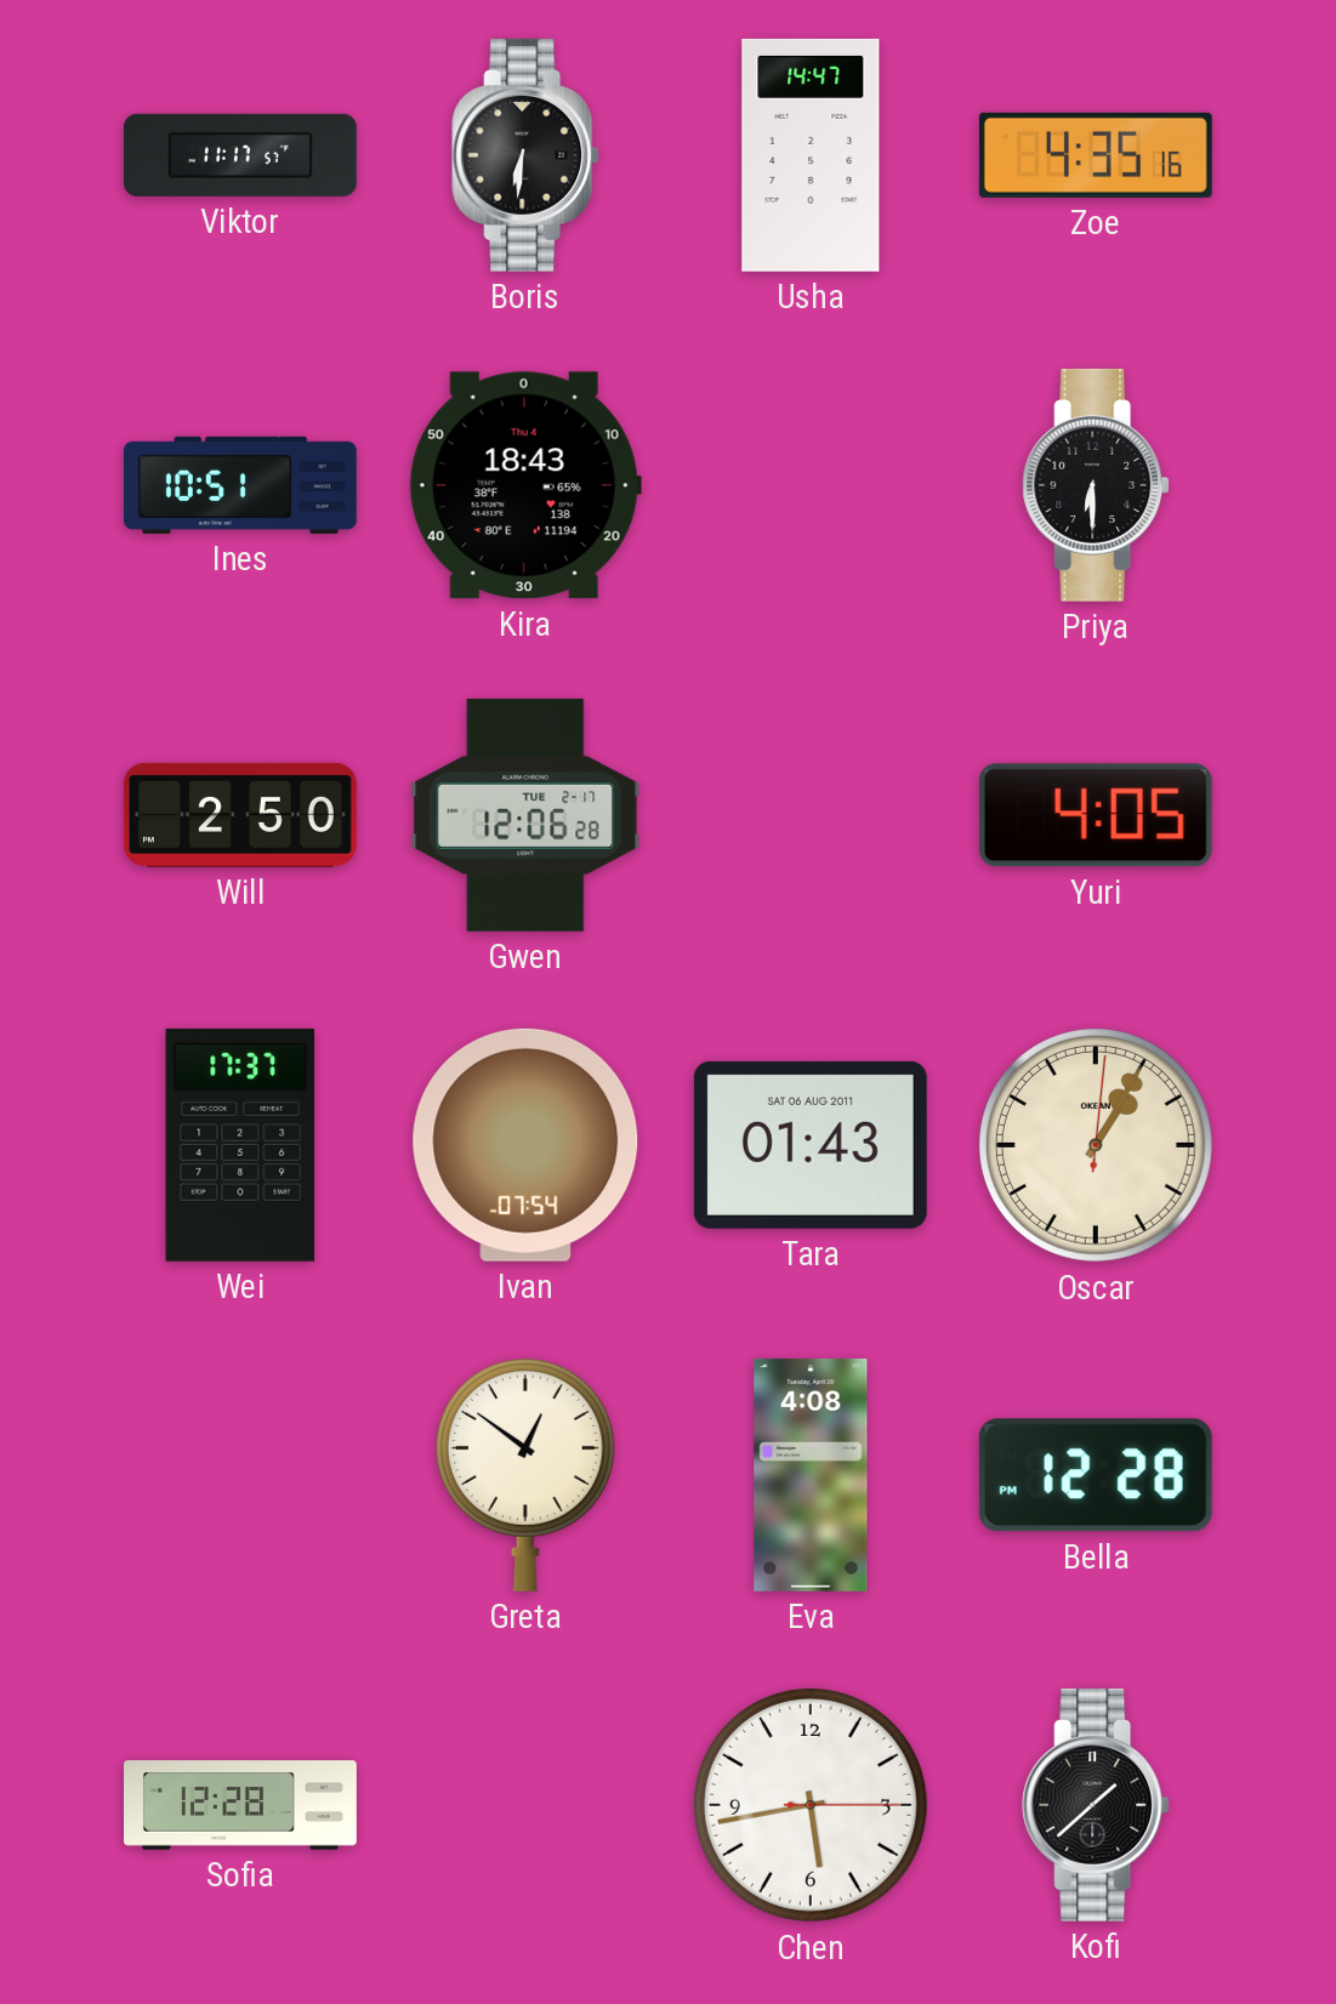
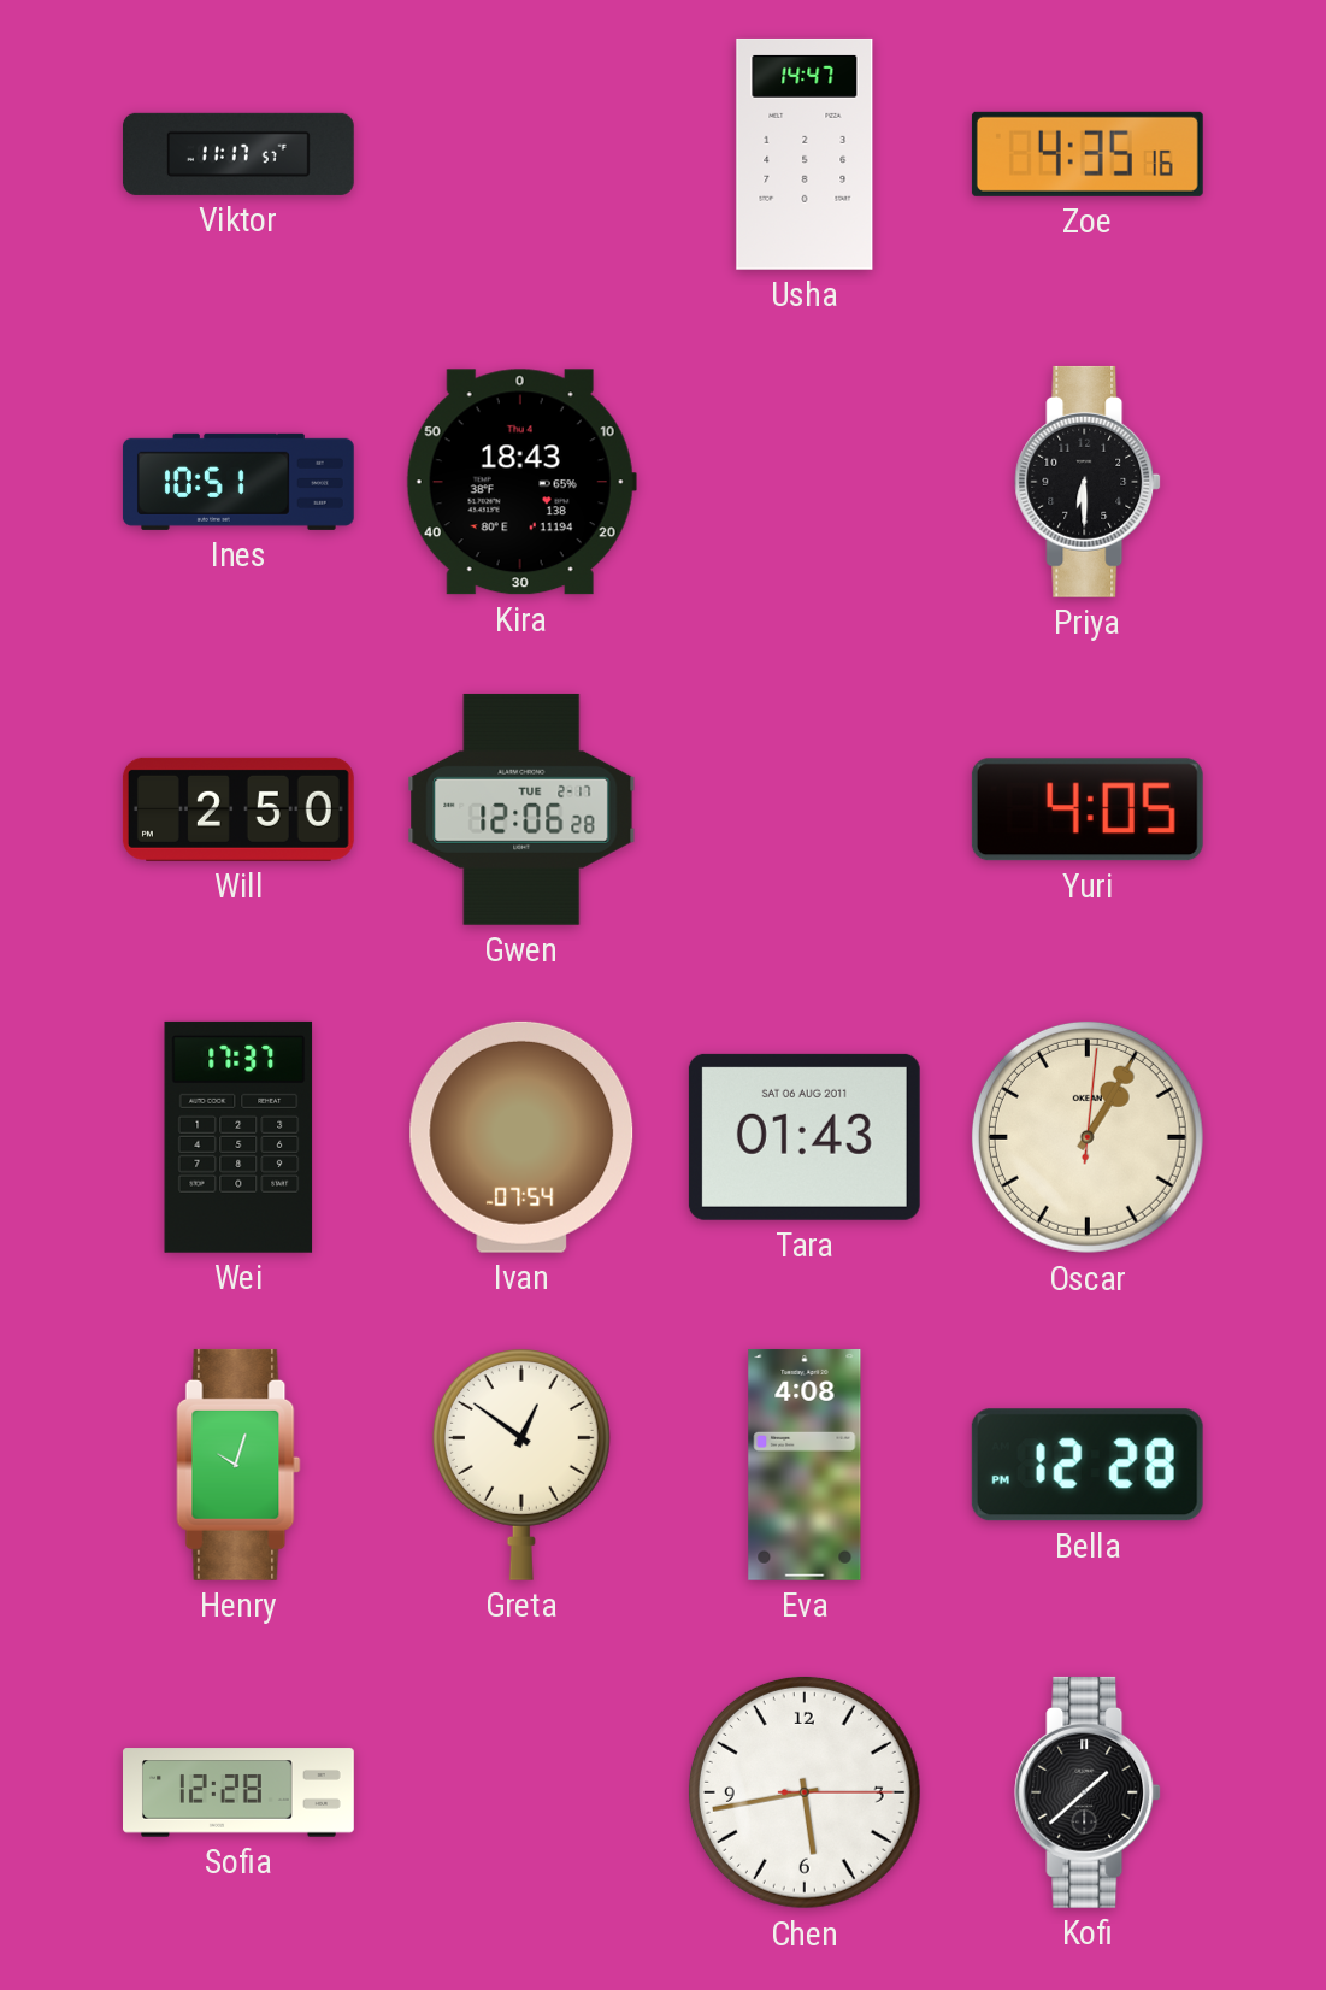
Boris: 6:31 -> none
Henry: none -> 10:03
